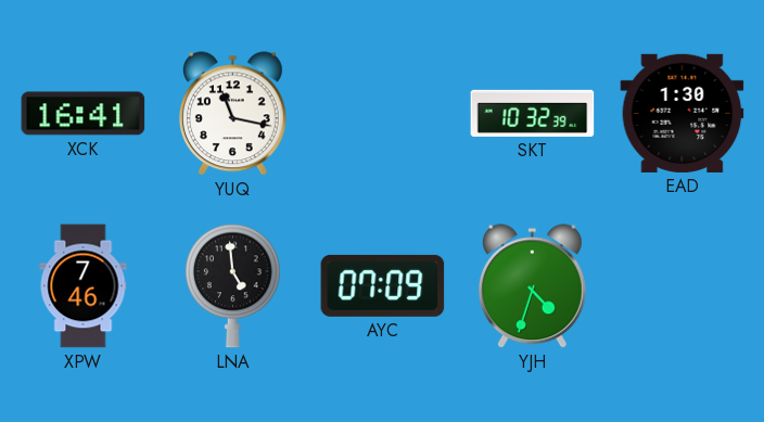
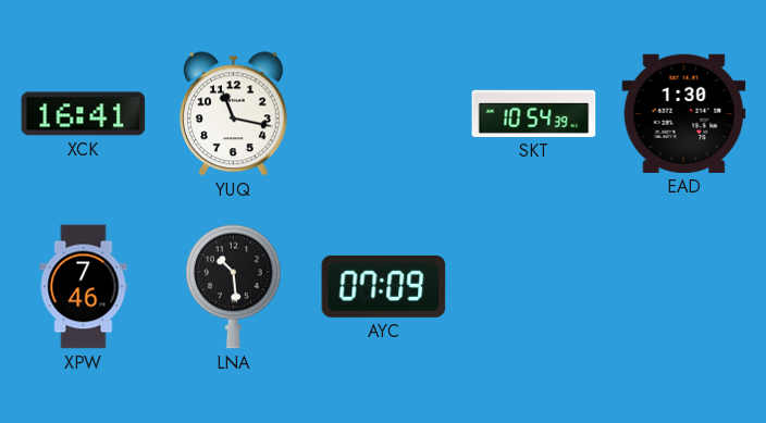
SKT: 10:32 -> 10:54
LNA: 4:59 -> 10:29
YJH: 4:33 -> none
